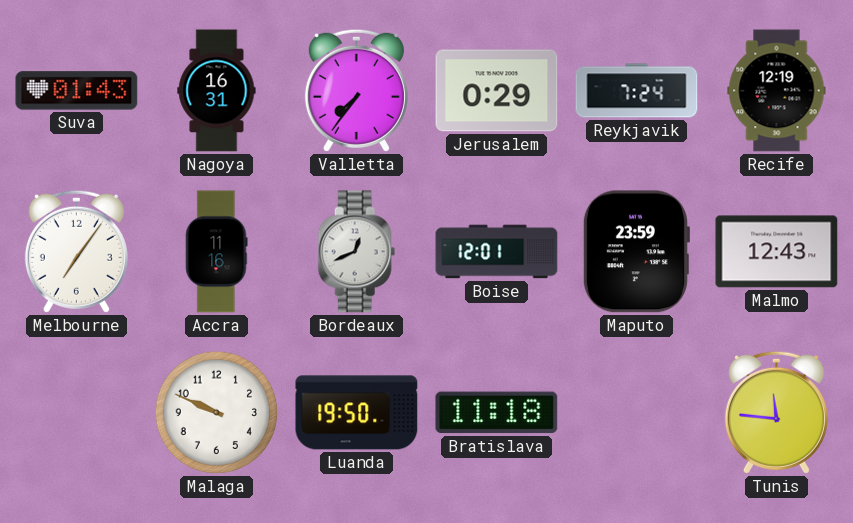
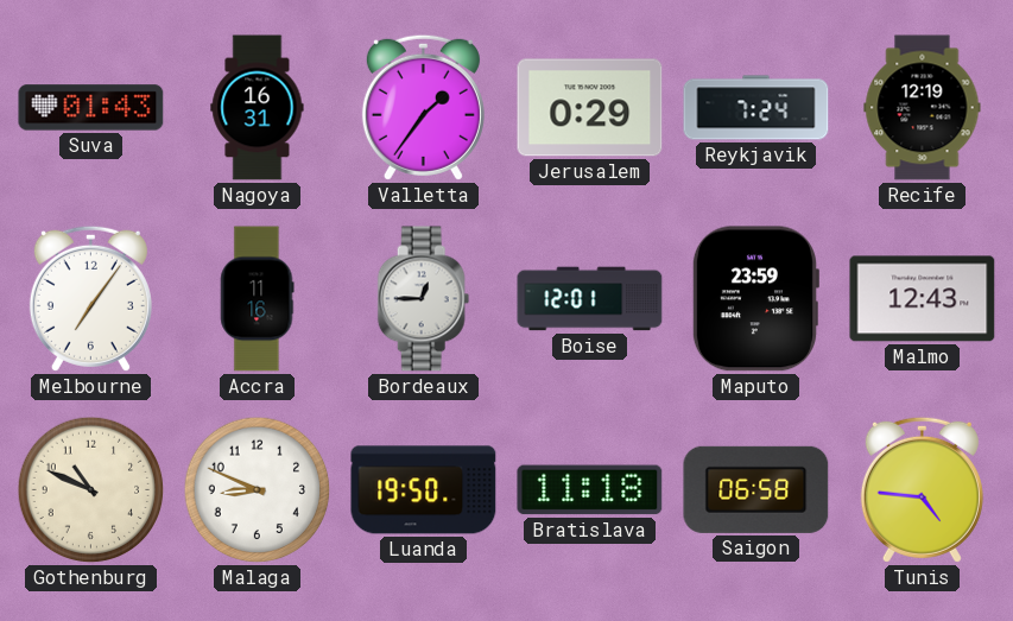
Valletta: 7:36 -> 1:36
Bordeaux: 12:41 -> 12:45
Gothenburg: none -> 10:49
Malaga: 9:49 -> 8:49
Saigon: none -> 06:58
Tunis: 11:46 -> 4:46
